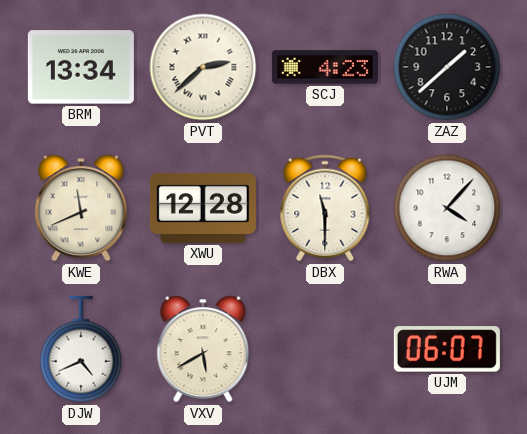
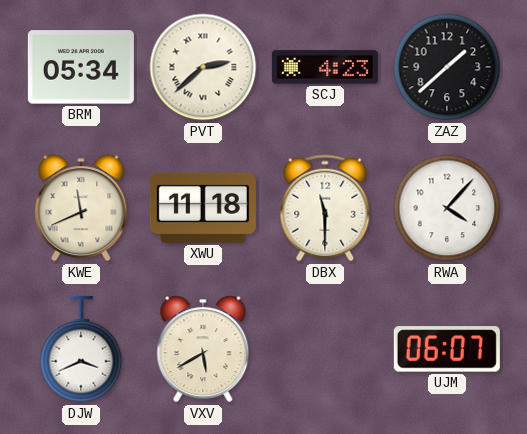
BRM: 13:34 -> 05:34
XWU: 12:28 -> 11:18
DJW: 4:41 -> 3:41
